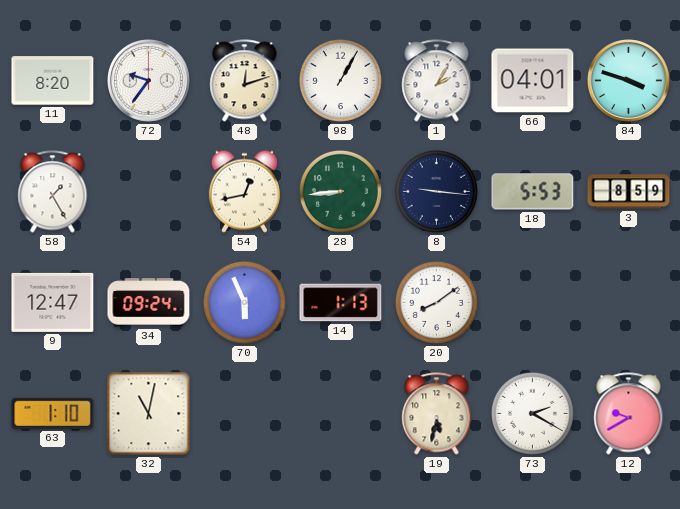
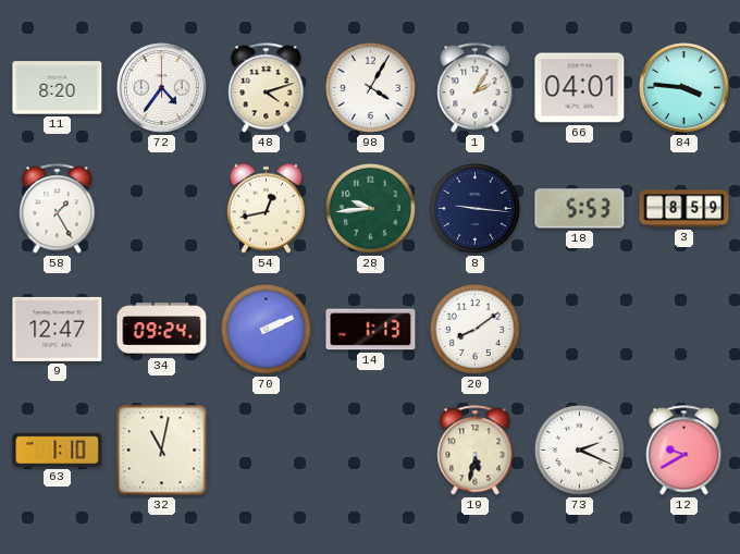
72: 9:36 -> 4:36
48: 12:12 -> 4:12
98: 1:05 -> 4:05
84: 3:48 -> 3:46
28: 8:44 -> 9:44
70: 5:56 -> 2:11
73: 2:20 -> 2:19
